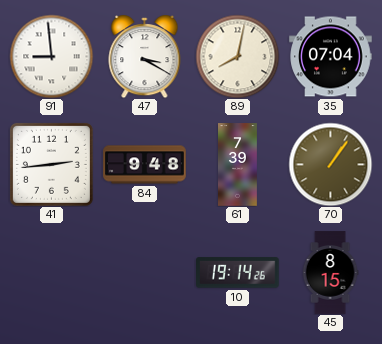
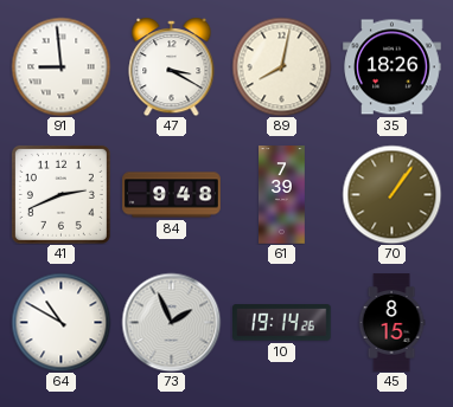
35: 07:04 -> 18:26
41: 2:44 -> 2:41
64: none -> 10:50
73: none -> 1:56
